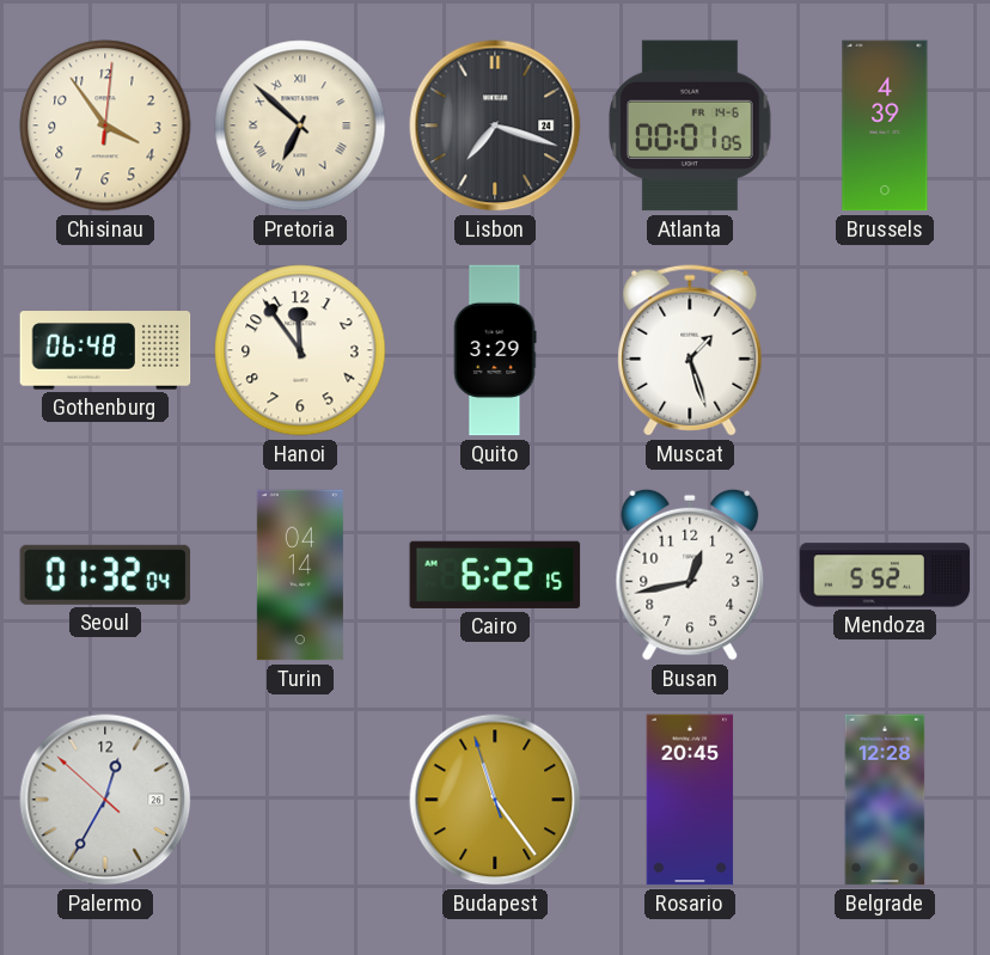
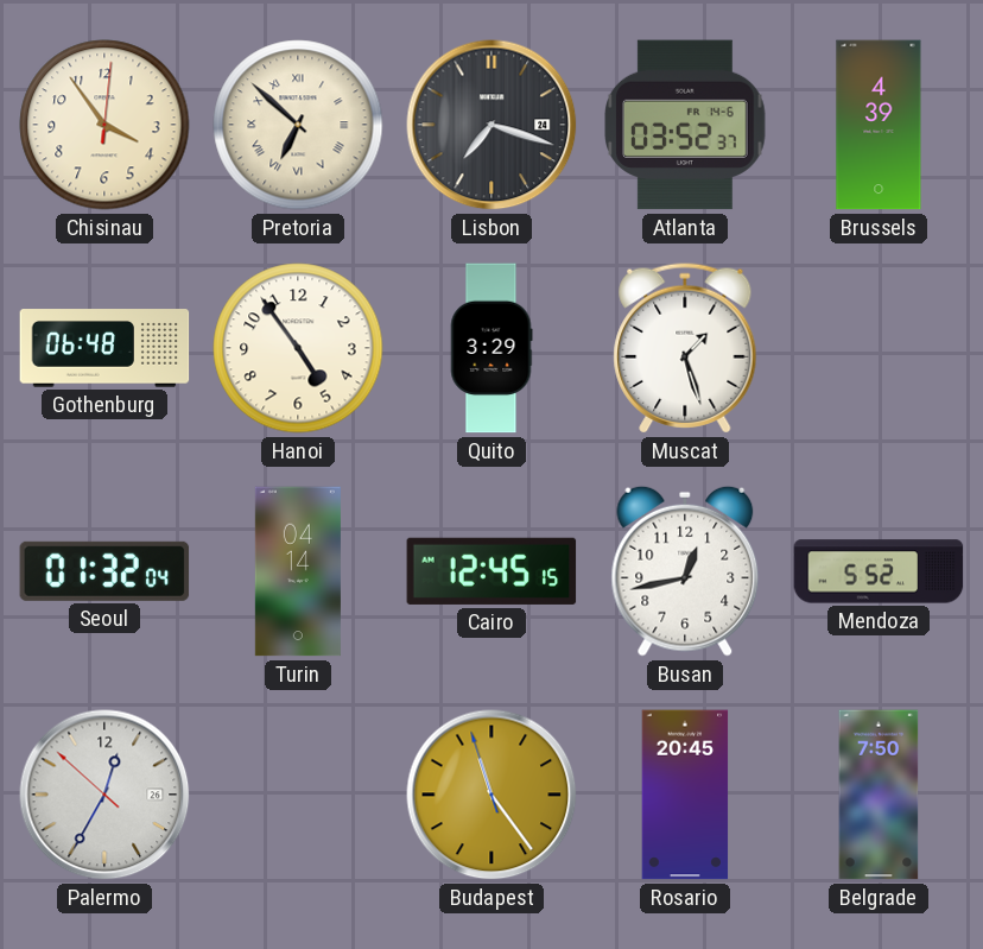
Atlanta: 00:01 -> 03:52
Hanoi: 11:54 -> 4:54
Cairo: 6:22 -> 12:45
Belgrade: 12:28 -> 7:50
